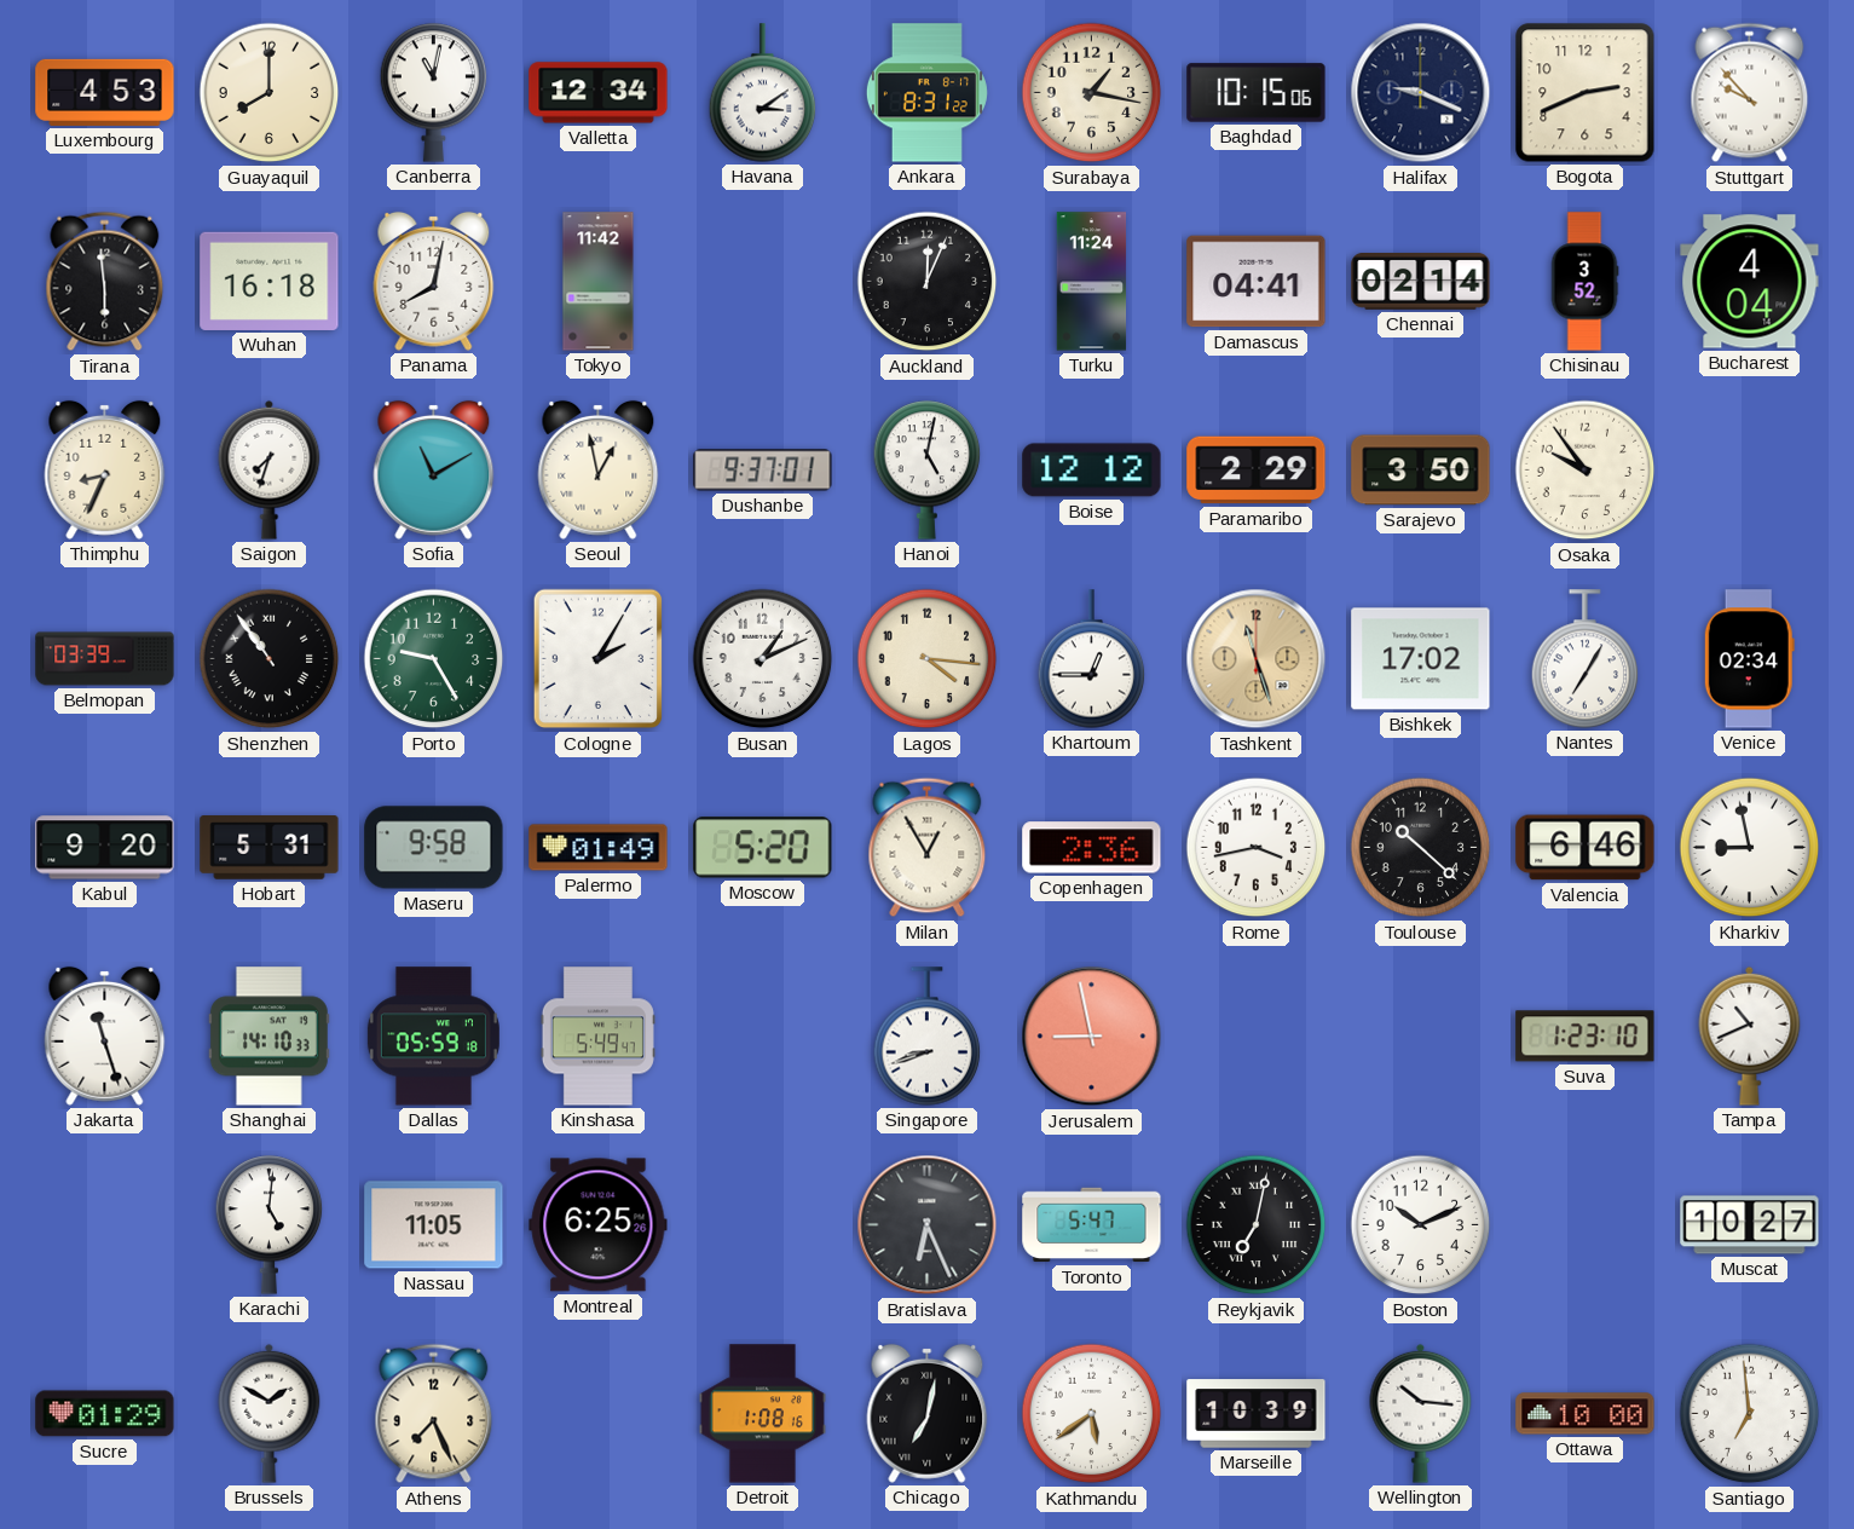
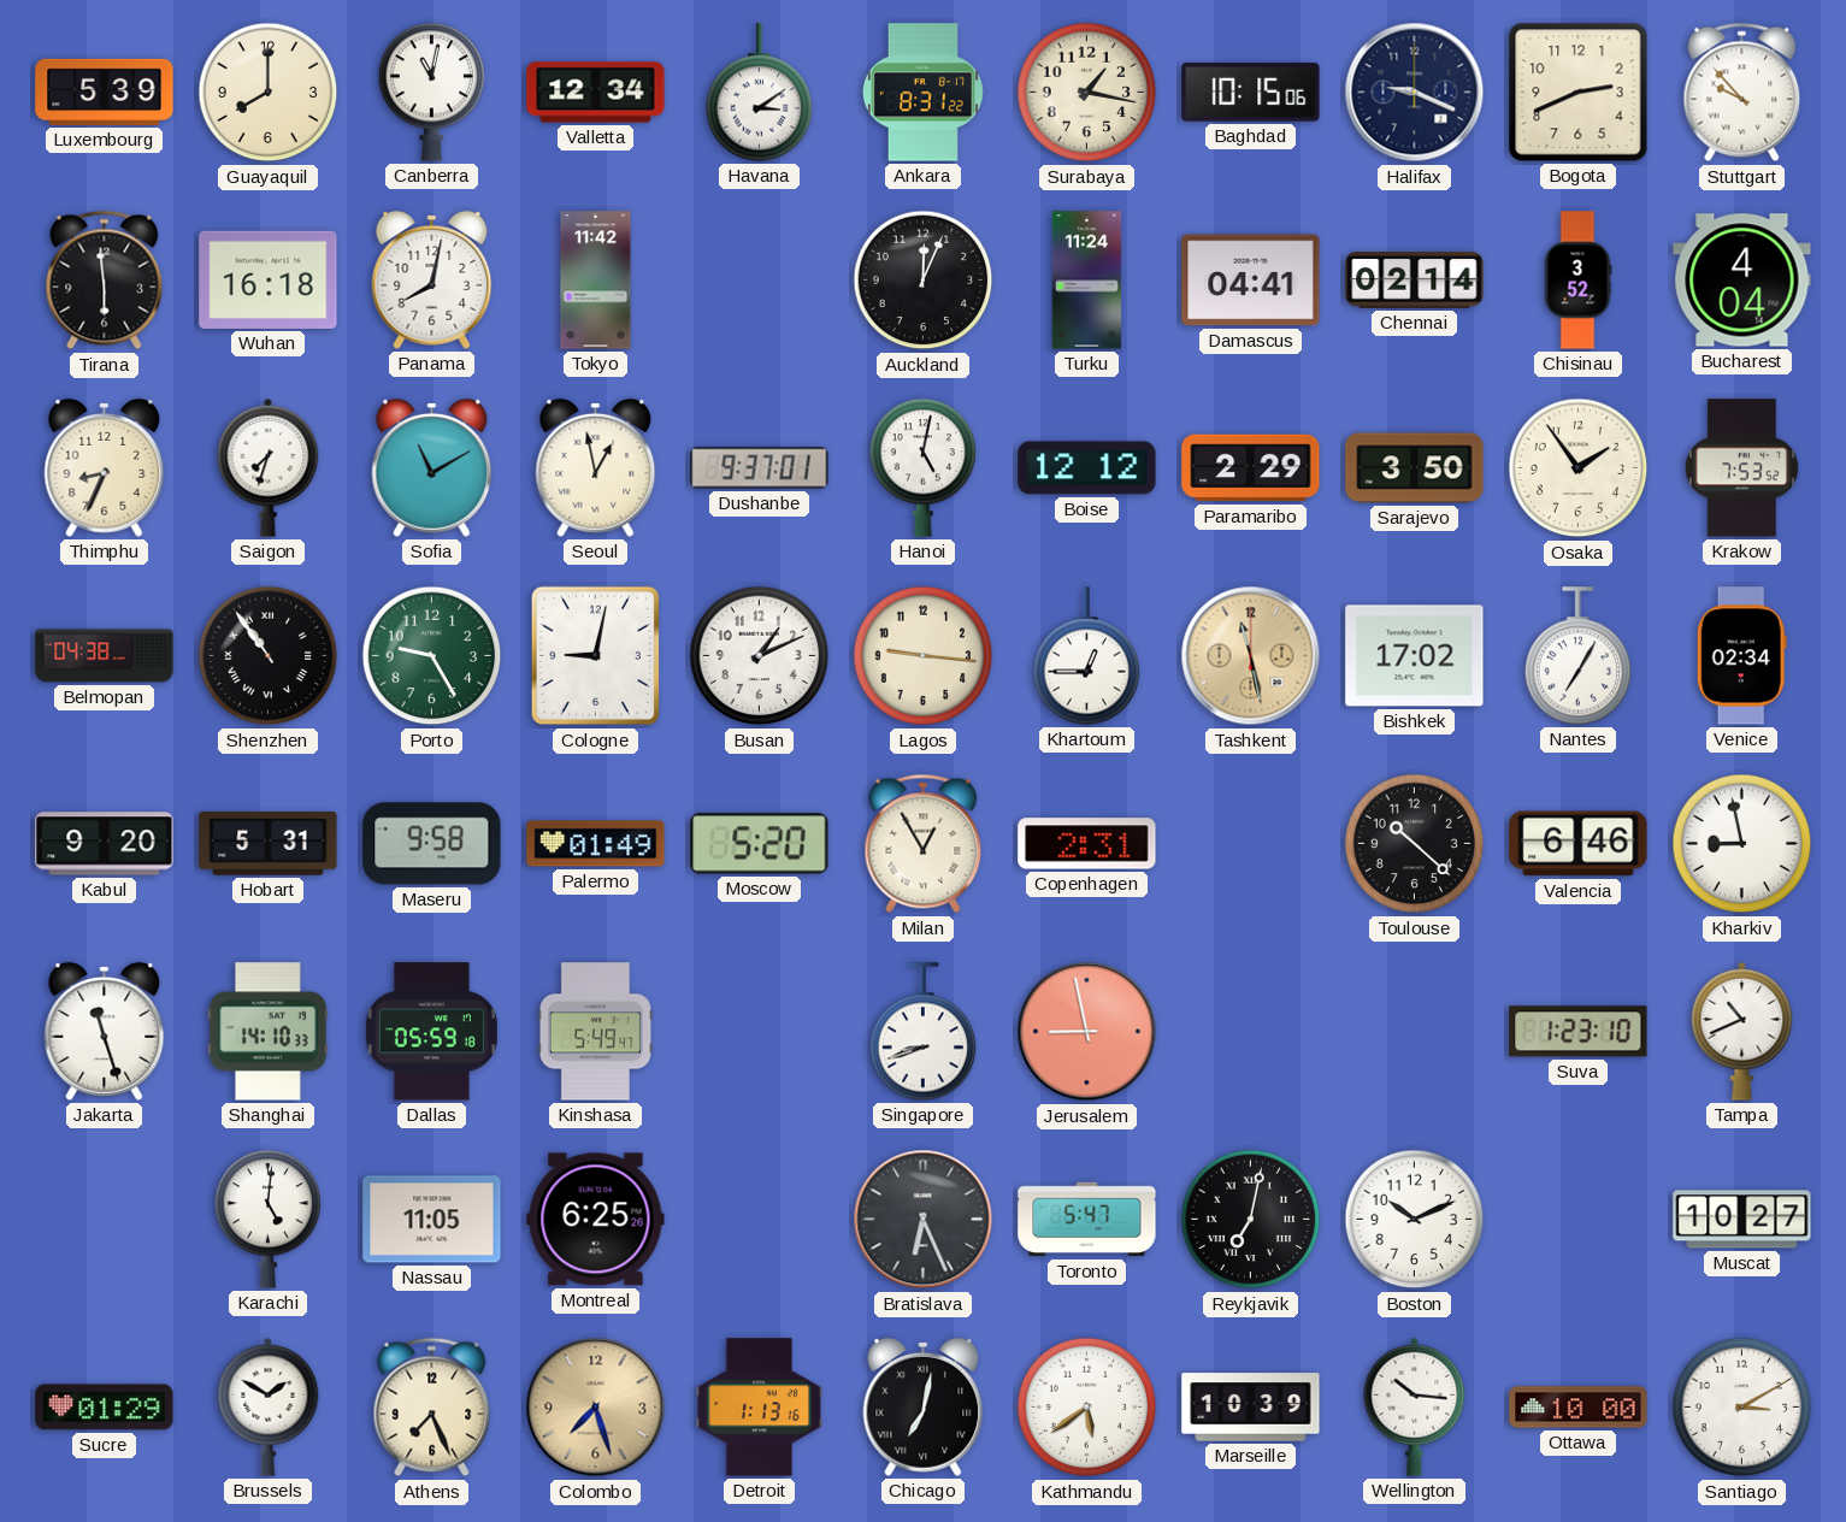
Luxembourg: 4:53 -> 5:39
Osaka: 9:54 -> 1:54
Krakow: none -> 7:53
Belmopan: 03:39 -> 04:38
Cologne: 2:05 -> 9:02
Lagos: 4:16 -> 9:16
Tashkent: 11:27 -> 11:28
Copenhagen: 2:36 -> 2:31
Rome: 3:43 -> none
Colombo: none -> 7:27
Detroit: 1:08 -> 1:13
Santiago: 6:59 -> 3:10
